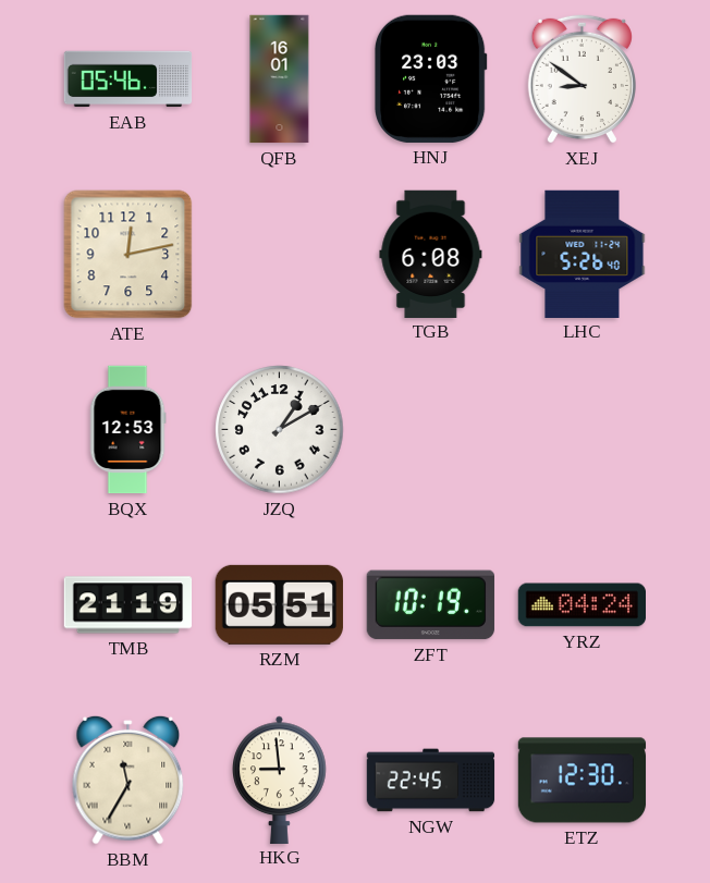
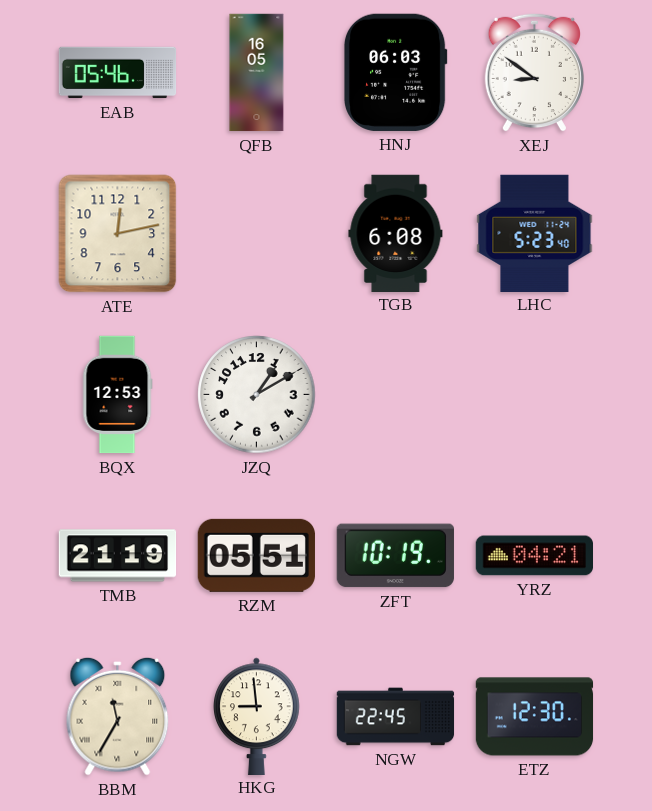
QFB: 16:01 -> 16:05
HNJ: 23:03 -> 06:03
LHC: 5:26 -> 5:23
YRZ: 04:24 -> 04:21
